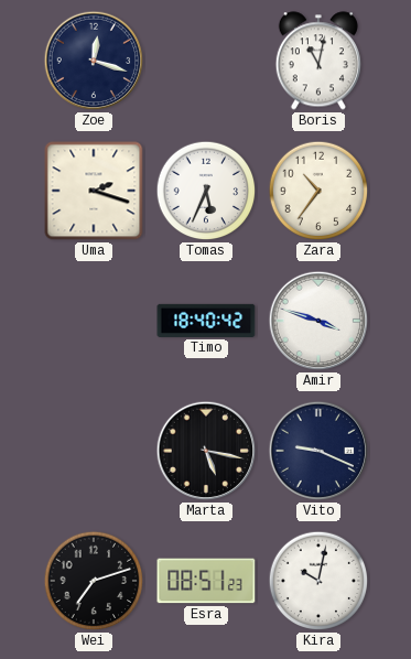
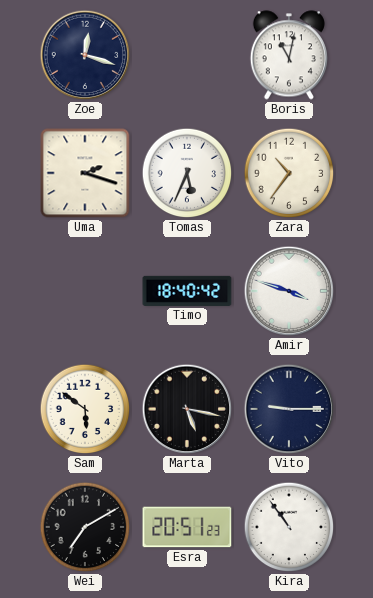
Sam: none -> 5:51
Vito: 9:19 -> 9:15
Wei: 7:12 -> 7:10
Esra: 08:51 -> 20:51
Kira: 10:02 -> 10:54
